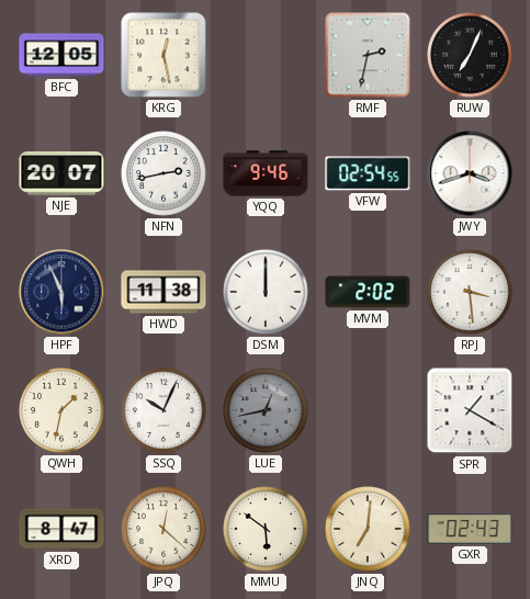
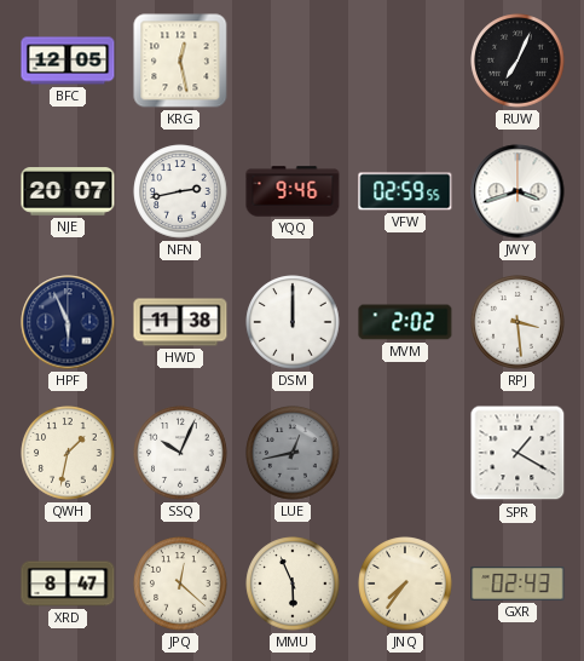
RMF: 2:32 -> none
VFW: 02:54 -> 02:59
MMU: 5:51 -> 5:56
JNQ: 7:01 -> 7:36
